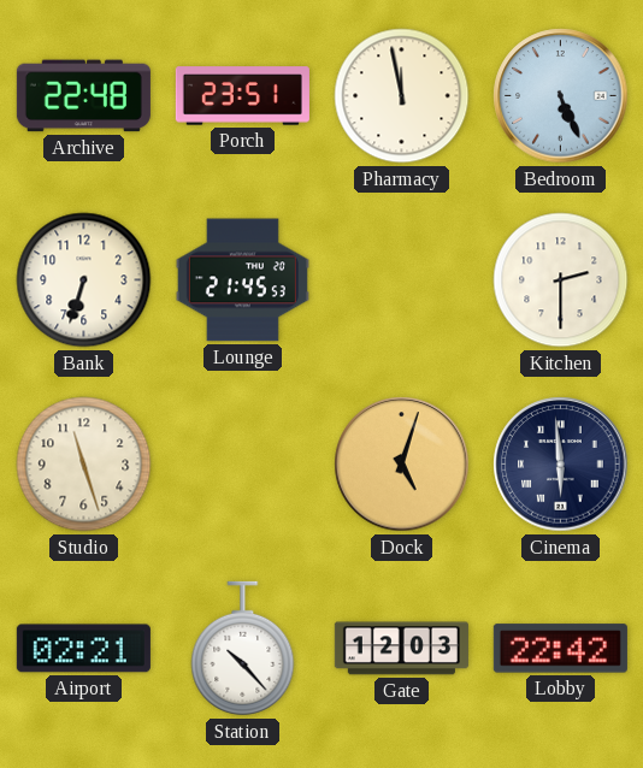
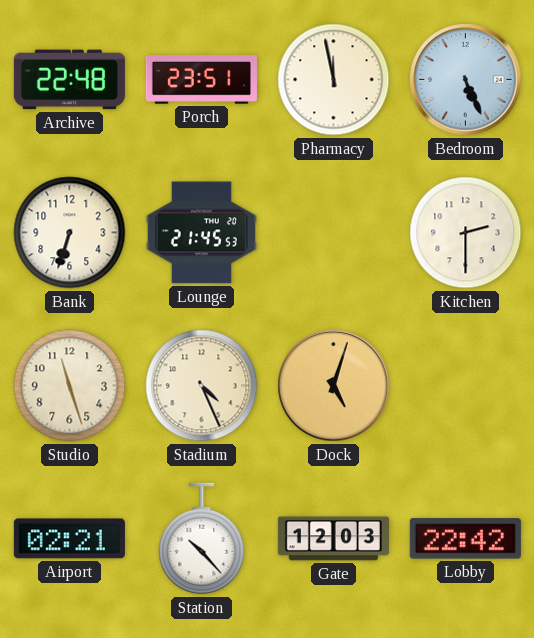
Stadium: none -> 4:26
Cinema: 5:59 -> none
